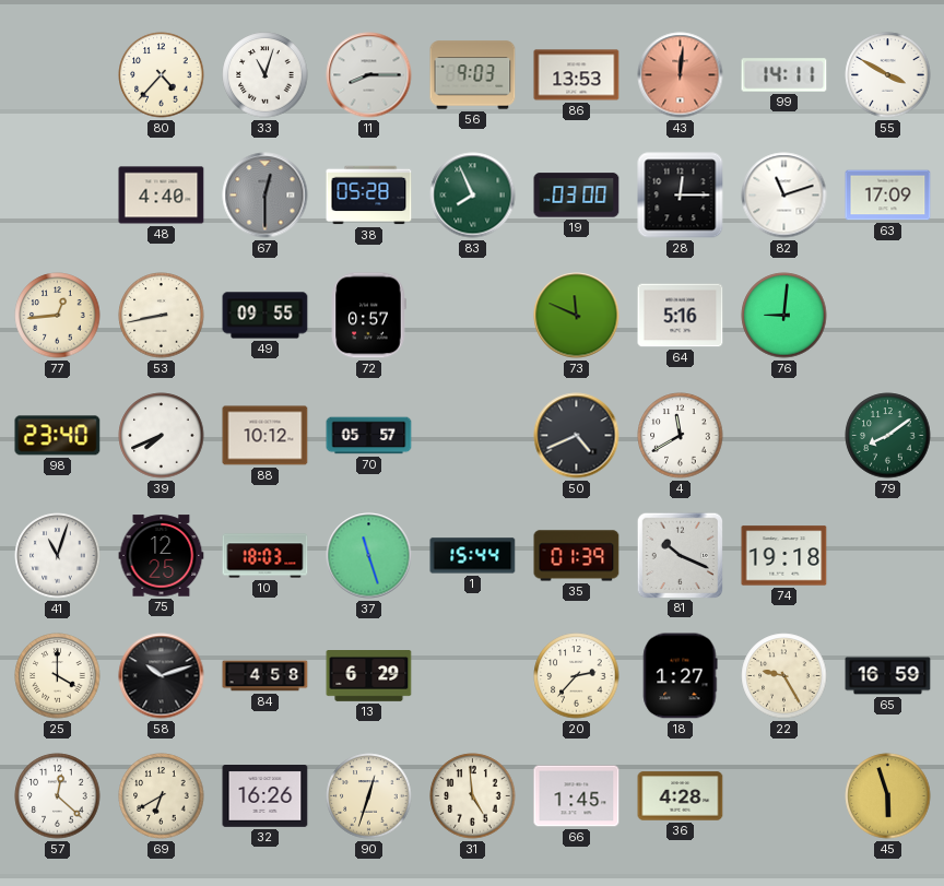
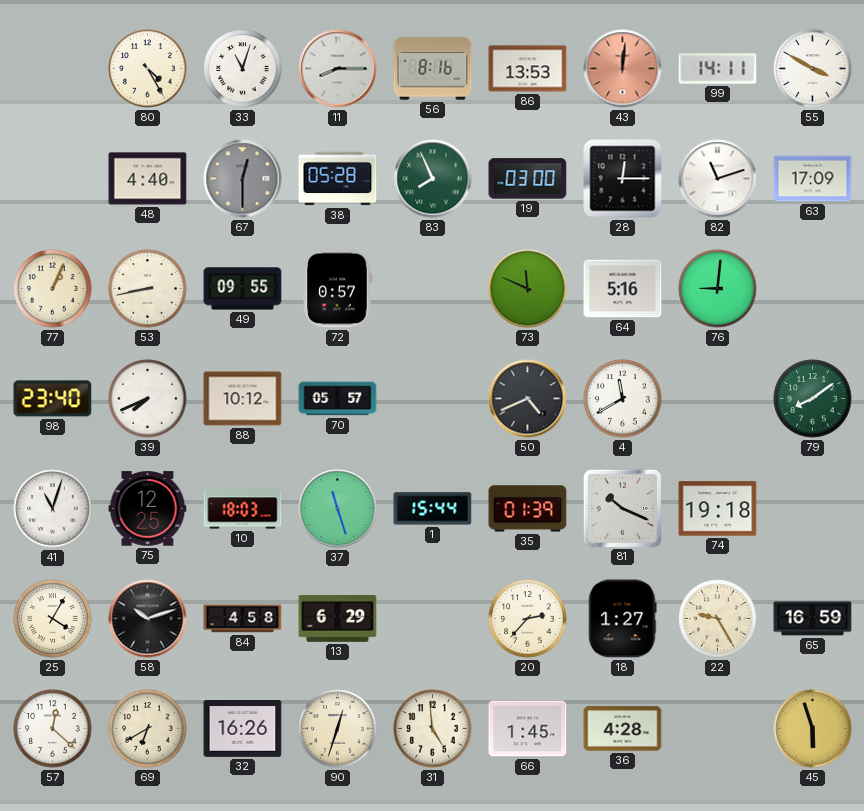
80: 4:37 -> 4:25
56: 9:03 -> 8:16
77: 12:44 -> 1:04
25: 4:00 -> 4:05
